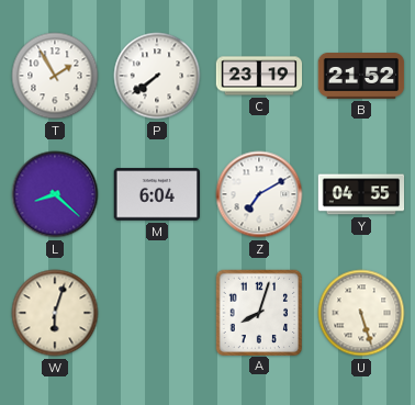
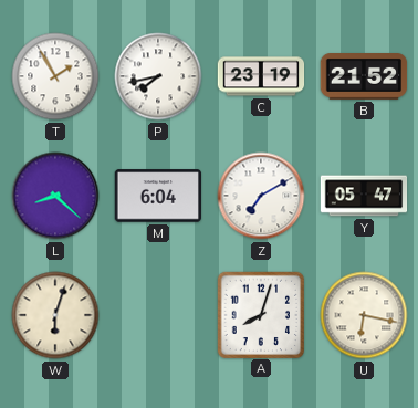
P: 7:39 -> 7:43
Y: 04:55 -> 05:47
U: 5:27 -> 6:17
